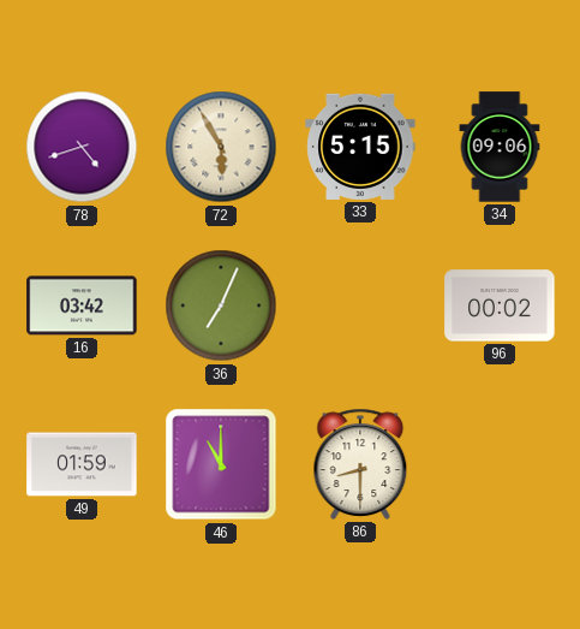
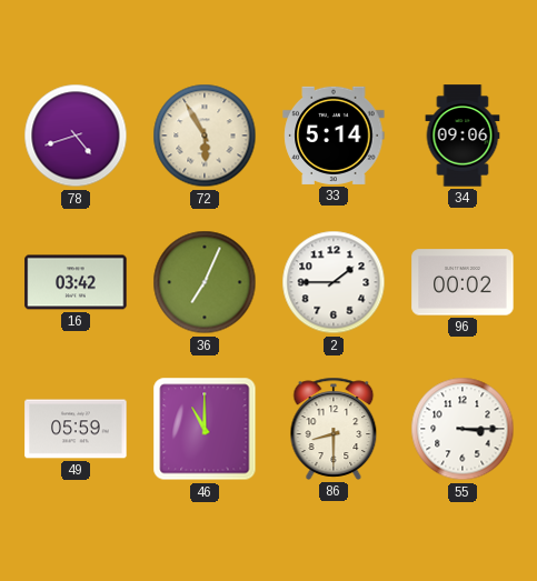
33: 5:15 -> 5:14
2: none -> 1:45
49: 01:59 -> 05:59
55: none -> 3:15
